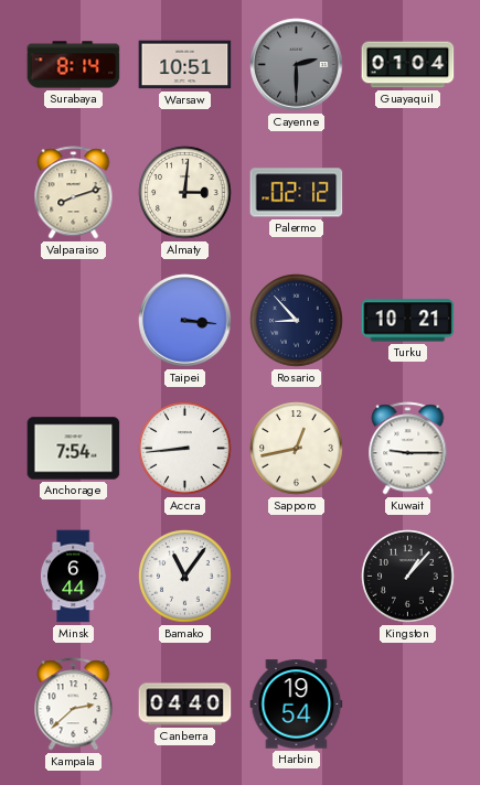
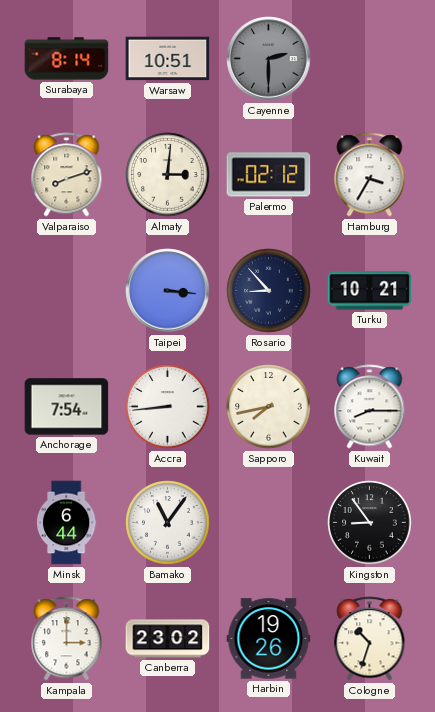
Guayaquil: 01:04 -> none
Hamburg: none -> 3:35
Sapporo: 12:43 -> 7:43
Kuwait: 9:15 -> 8:15
Kingston: 1:07 -> 8:54
Kampala: 2:38 -> 3:00
Canberra: 04:40 -> 23:02
Harbin: 19:54 -> 19:26
Cologne: none -> 10:33
